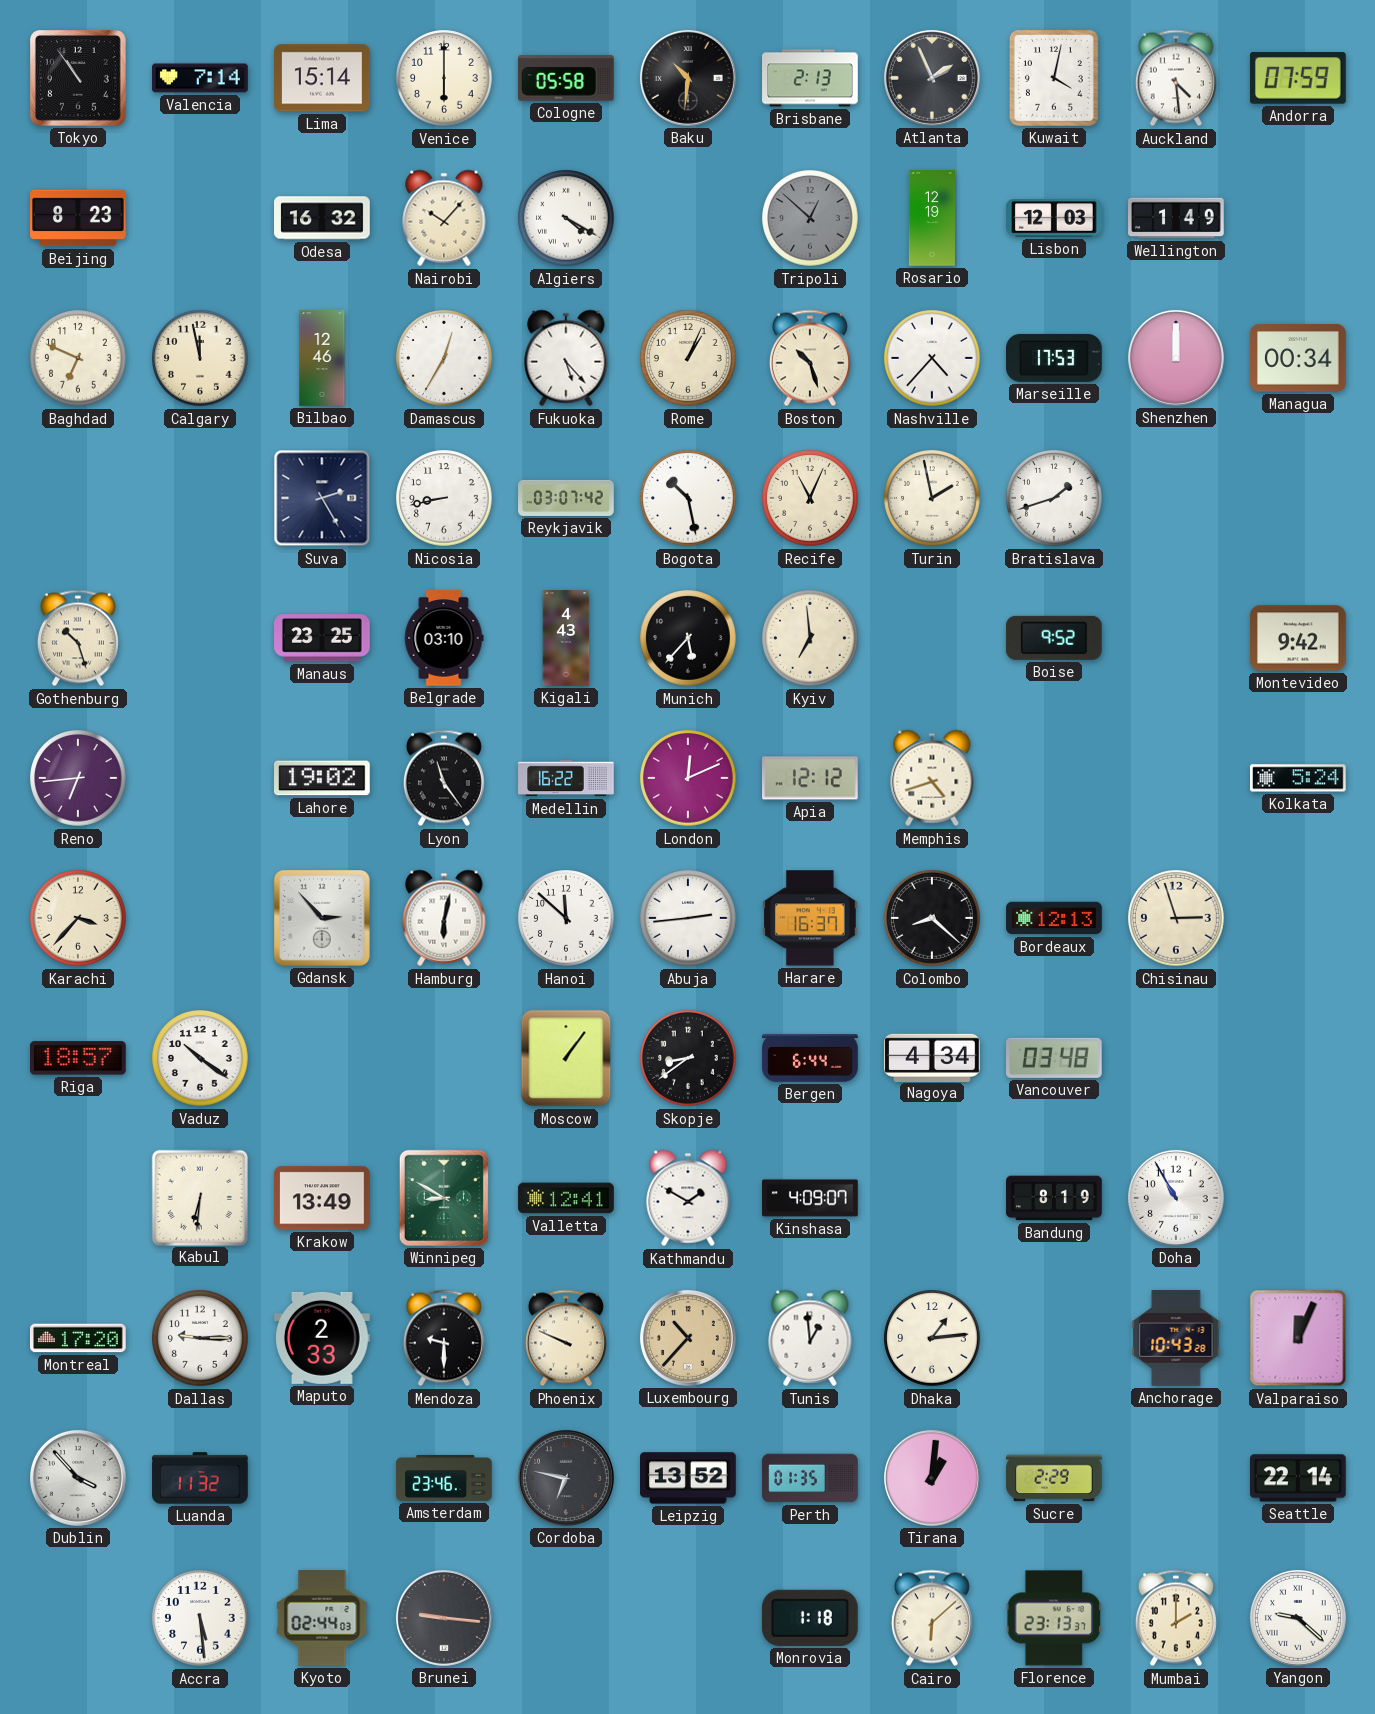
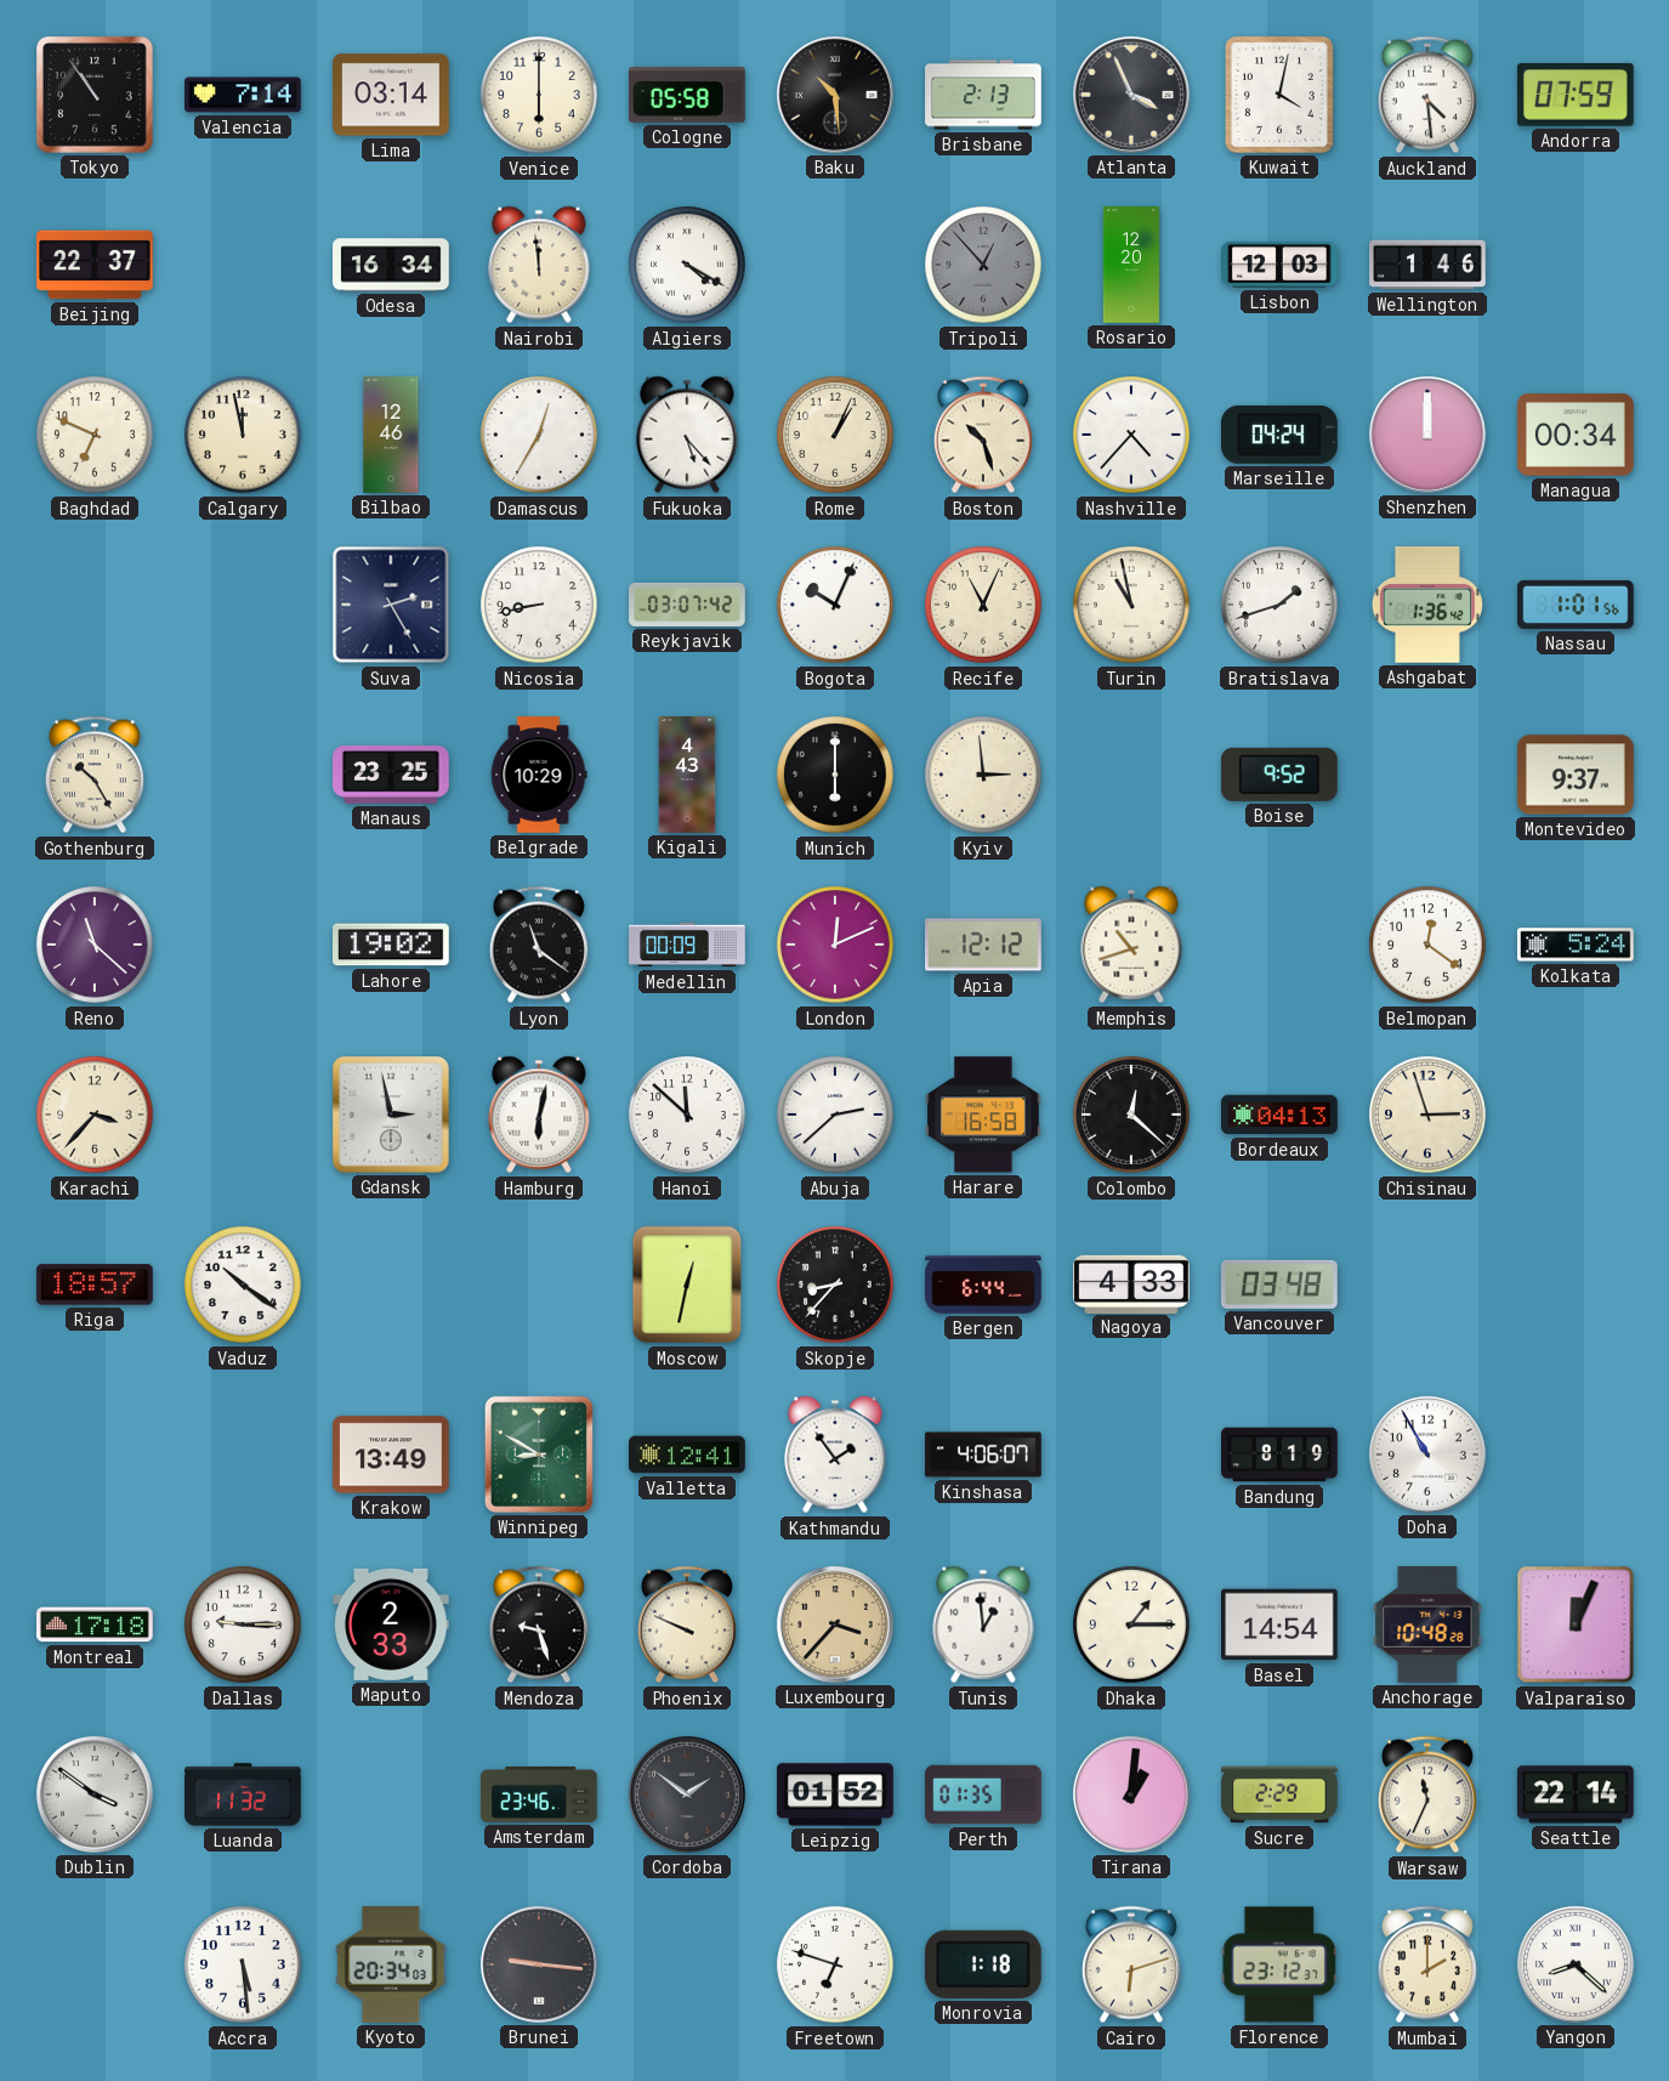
Lima: 15:14 -> 03:14
Baku: 10:31 -> 10:29
Atlanta: 1:56 -> 3:56
Beijing: 8:23 -> 22:37
Odesa: 16:32 -> 16:34
Nairobi: 10:07 -> 11:59
Tripoli: 12:52 -> 12:53
Rosario: 12:19 -> 12:20
Wellington: 1:49 -> 1:46
Marseille: 17:53 -> 04:24
Bogota: 10:28 -> 10:04
Turin: 1:58 -> 10:58
Ashgabat: none -> 1:36
Nassau: none -> 1:01
Gothenburg: 10:27 -> 10:25
Belgrade: 03:10 -> 10:29
Munich: 5:37 -> 6:00
Kyiv: 6:59 -> 2:59
Montevideo: 9:42 -> 9:37
Reno: 6:44 -> 11:22
Lyon: 11:24 -> 11:21
Medellin: 16:22 -> 00:09
Memphis: 4:42 -> 10:42
Belmopan: none -> 12:21
Gdansk: 2:53 -> 2:58
Abuja: 2:44 -> 2:38
Harare: 16:37 -> 16:58
Colombo: 8:22 -> 12:22
Bordeaux: 12:13 -> 04:13
Moscow: 1:06 -> 12:32
Skopje: 8:39 -> 8:37
Nagoya: 4:34 -> 4:33
Kabul: 6:31 -> none
Kathmandu: 1:50 -> 1:54
Kinshasa: 4:09 -> 4:06
Montreal: 17:20 -> 17:18
Mendoza: 9:30 -> 9:27
Luxembourg: 10:37 -> 3:37
Dhaka: 1:14 -> 1:15
Basel: none -> 14:54
Anchorage: 10:43 -> 10:48
Dublin: 3:53 -> 3:51
Cordoba: 6:47 -> 1:51
Leipzig: 13:52 -> 01:52
Warsaw: none -> 11:34
Kyoto: 02:44 -> 20:34
Freetown: none -> 6:48
Cairo: 6:08 -> 6:12
Florence: 23:13 -> 23:12
Yangon: 9:22 -> 8:22
